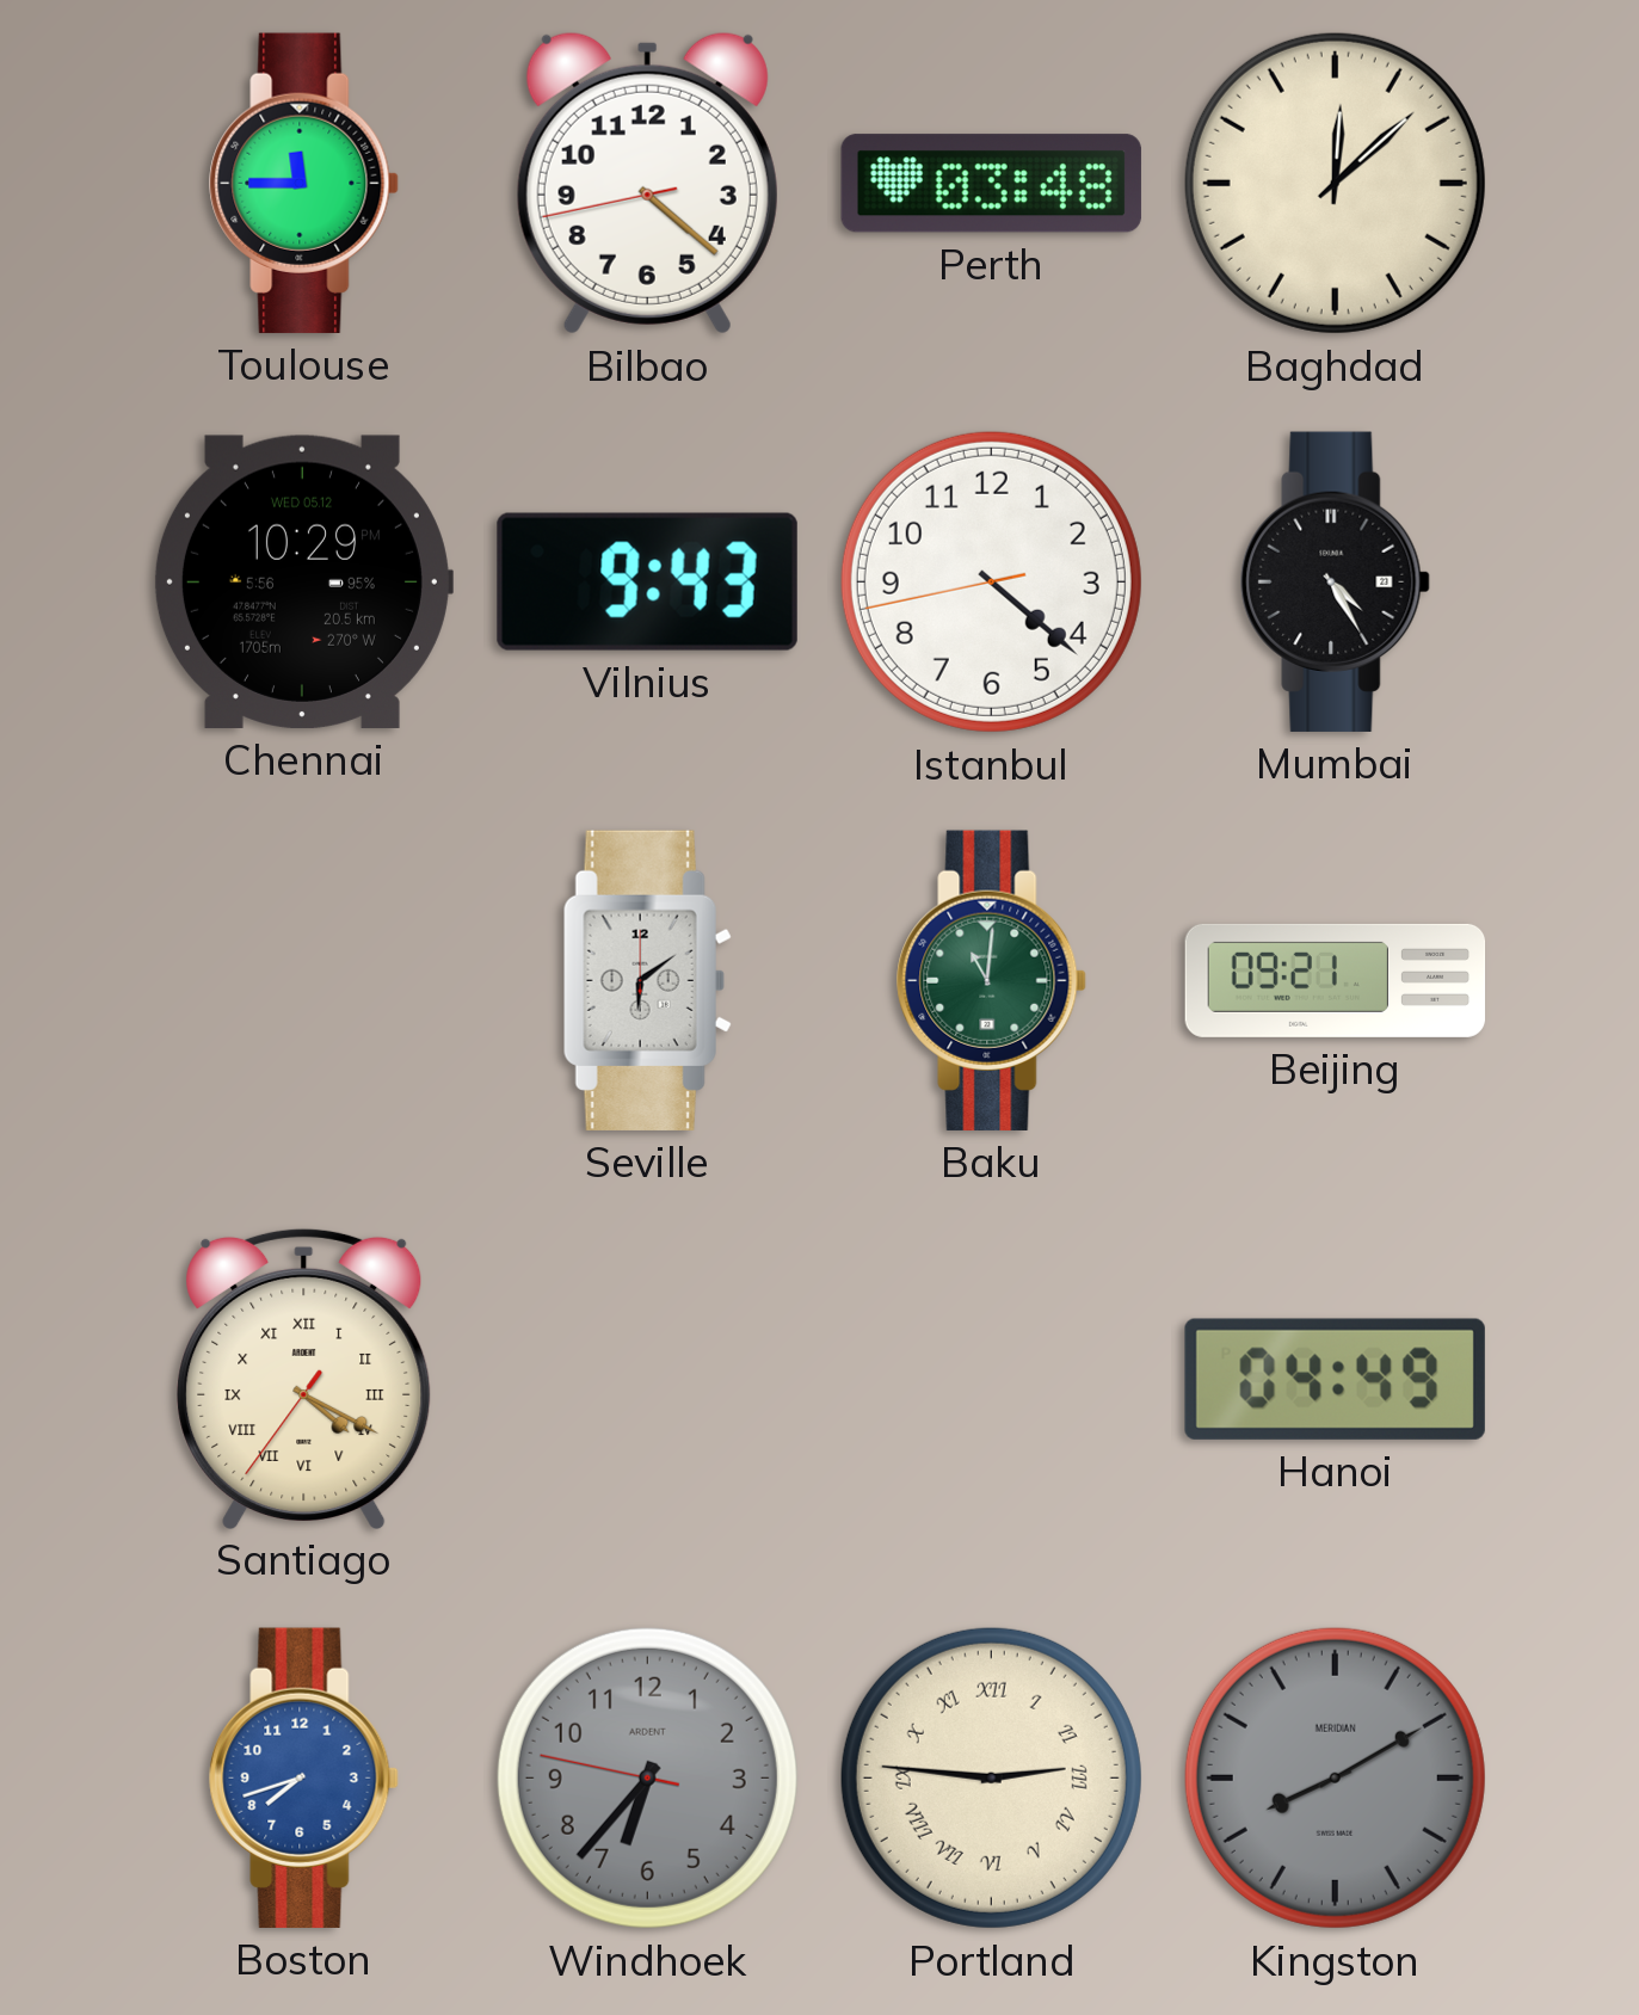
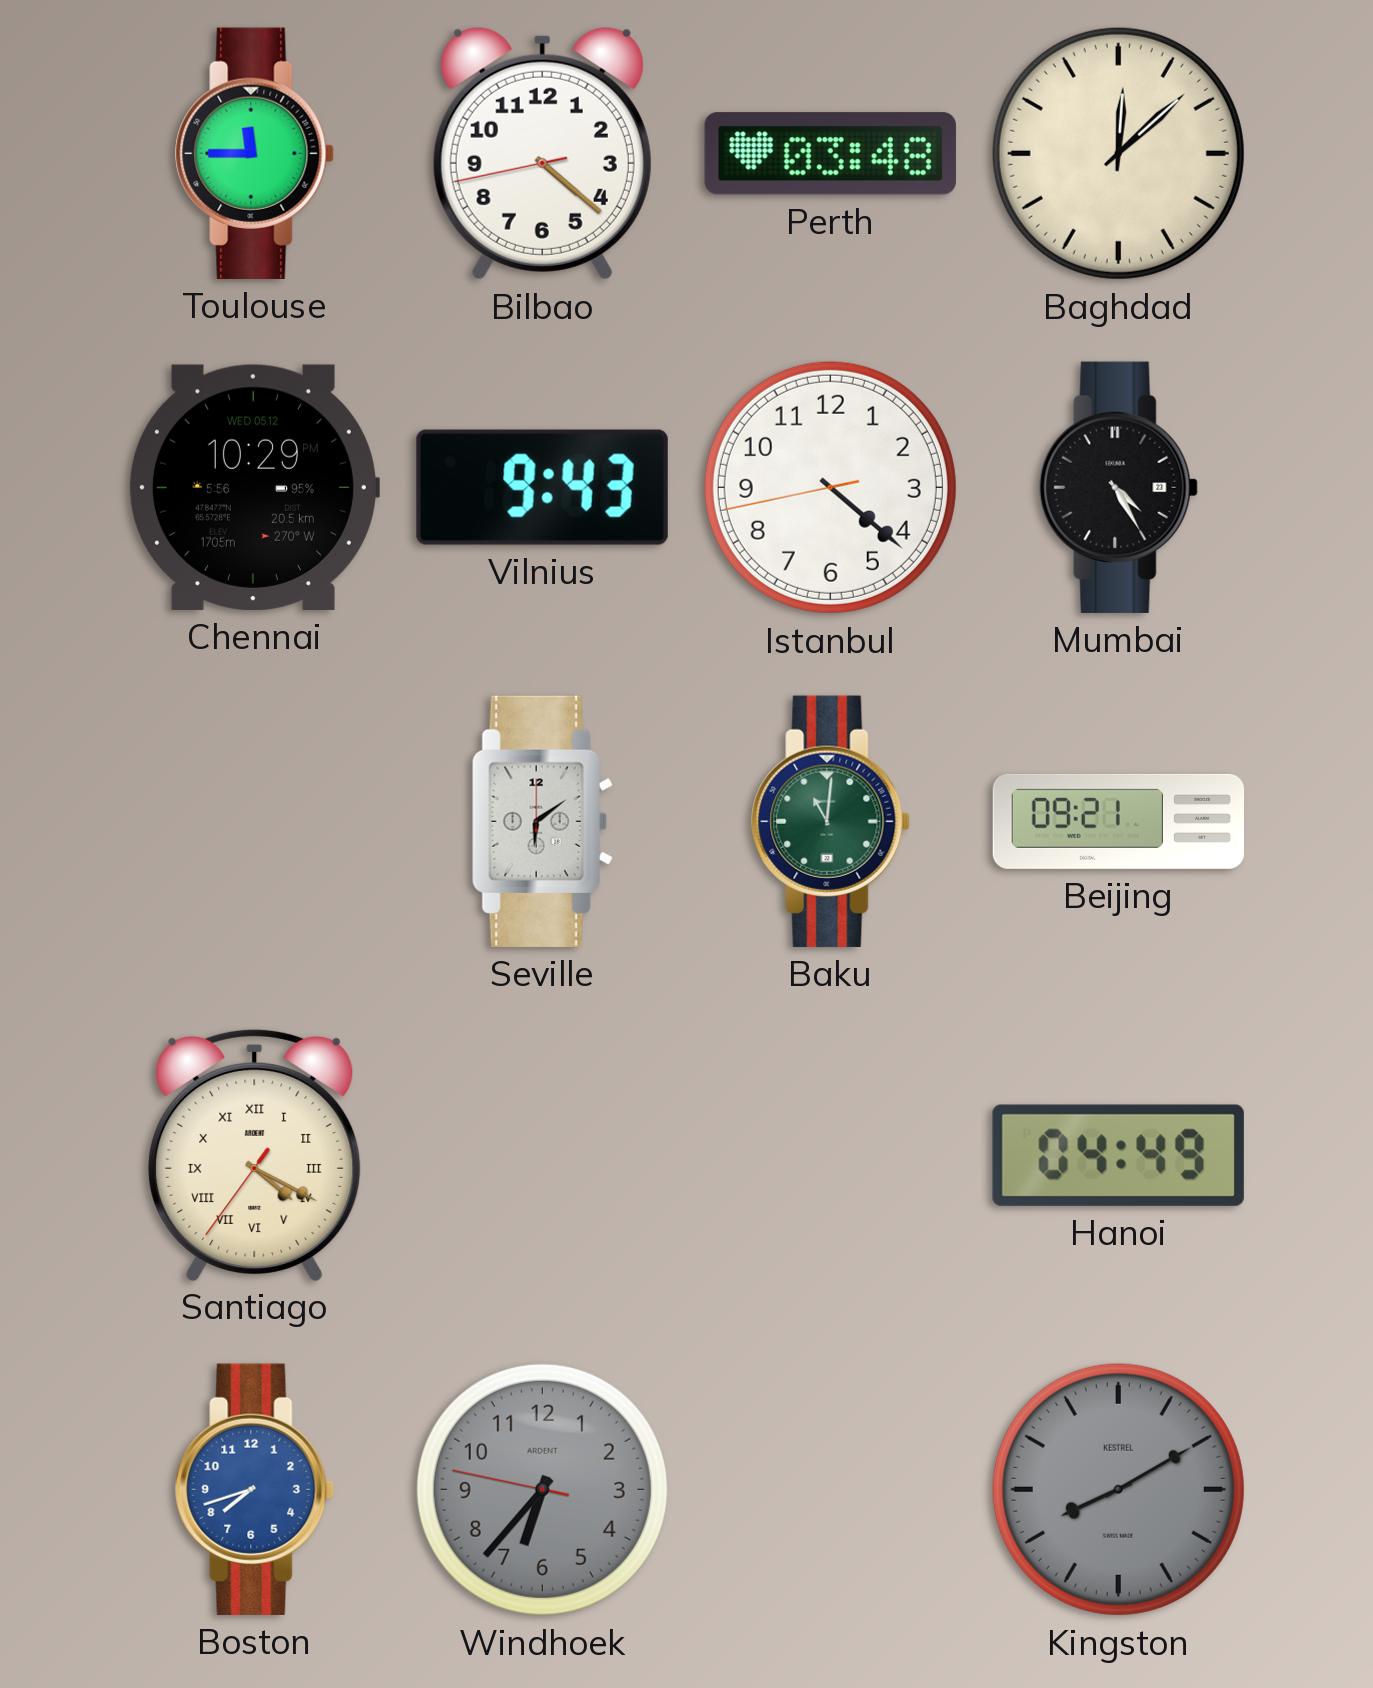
Portland: 2:46 -> none
Kingston brand: MERIDIAN -> KESTREL
